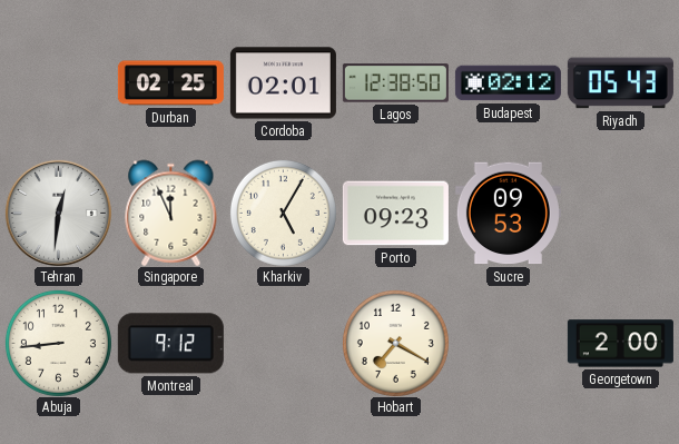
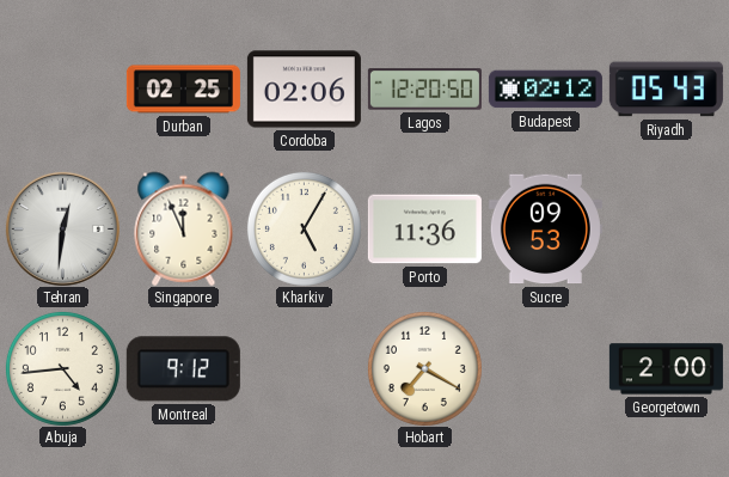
Cordoba: 02:01 -> 02:06
Lagos: 12:38 -> 12:20
Porto: 09:23 -> 11:36
Abuja: 8:44 -> 4:44
